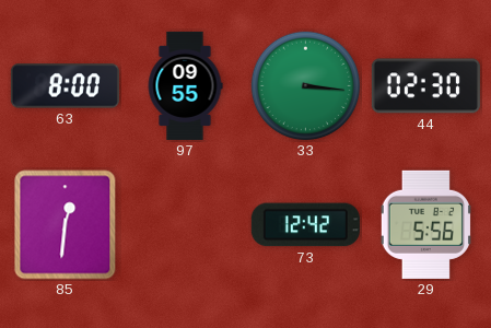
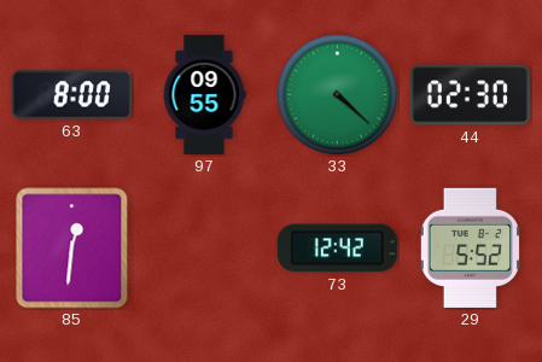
33: 3:16 -> 4:22
29: 5:56 -> 5:52
